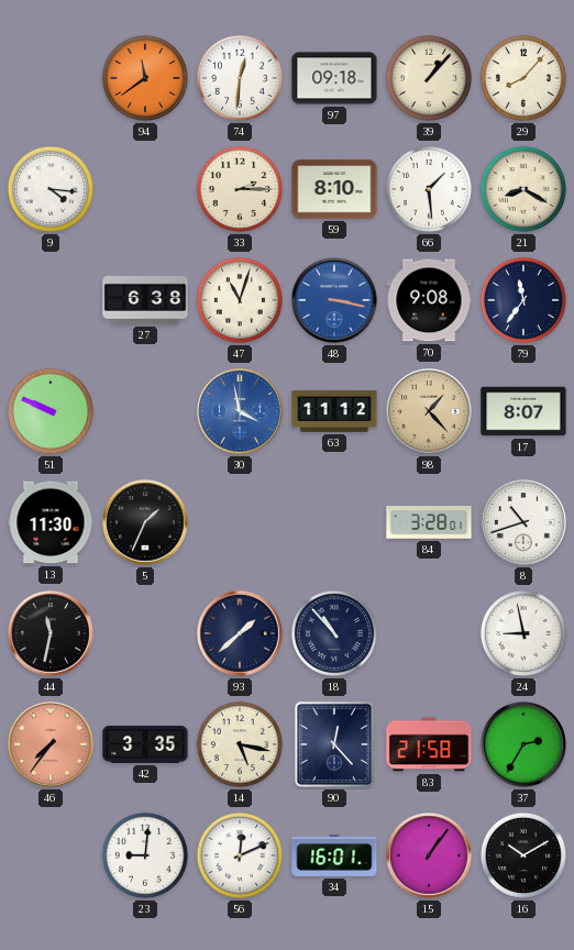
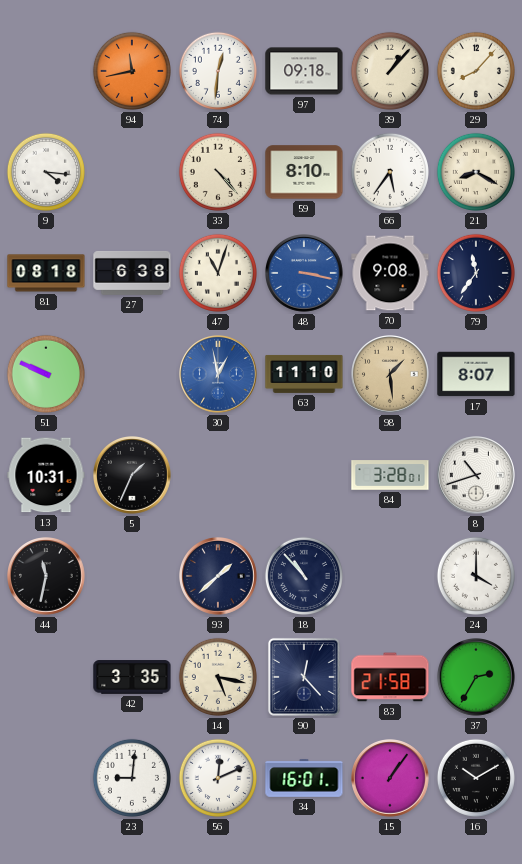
94: 11:39 -> 11:43
33: 2:15 -> 4:23
66: 1:29 -> 5:36
81: none -> 08:18
30: 3:58 -> 12:58
63: 11:12 -> 11:10
98: 1:23 -> 1:29
13: 11:30 -> 10:31
24: 8:58 -> 4:00
46: 7:36 -> none
